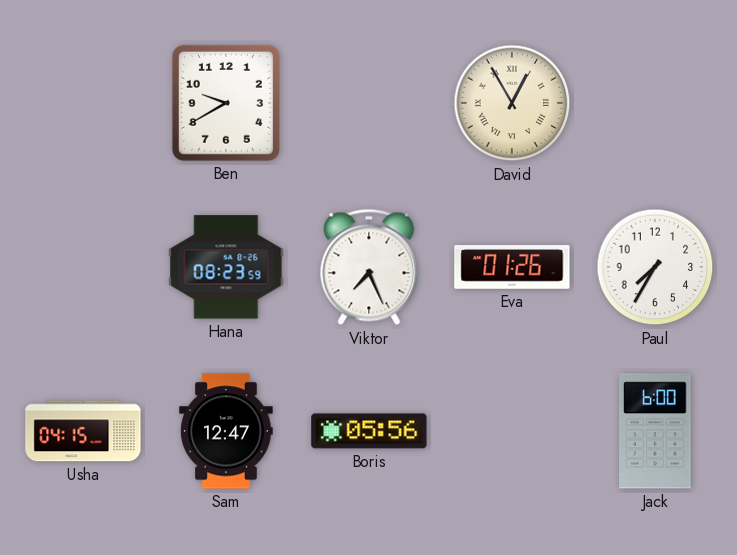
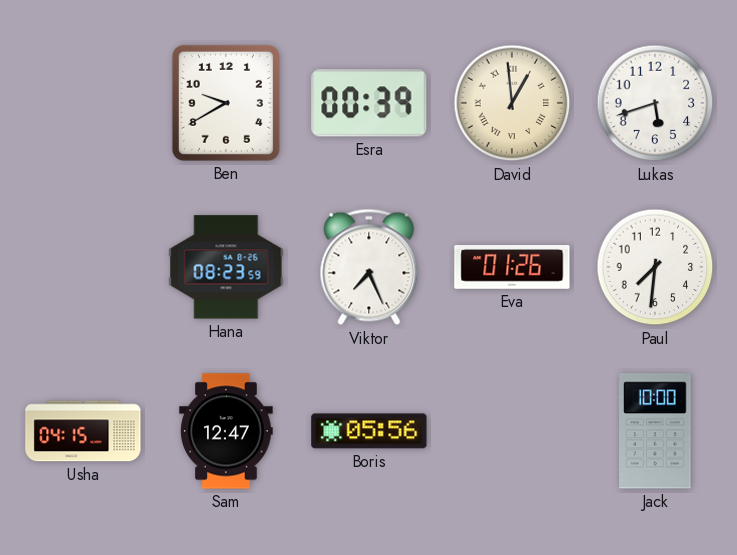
Esra: none -> 00:39
David: 12:55 -> 12:59
Lukas: none -> 5:42
Paul: 7:35 -> 7:31
Jack: 6:00 -> 10:00
